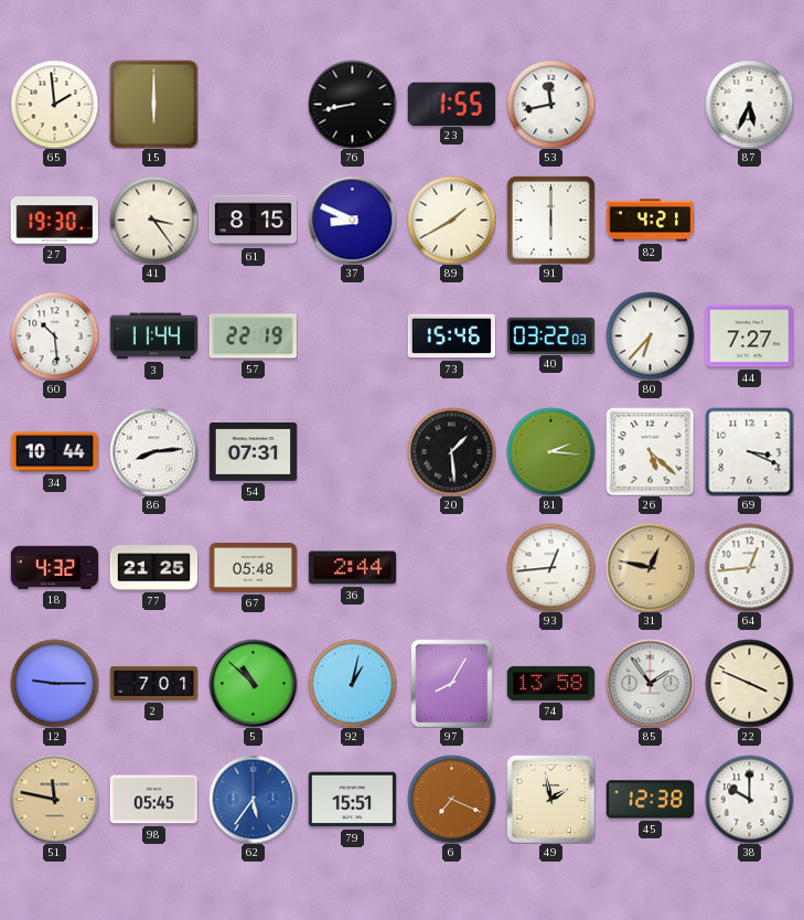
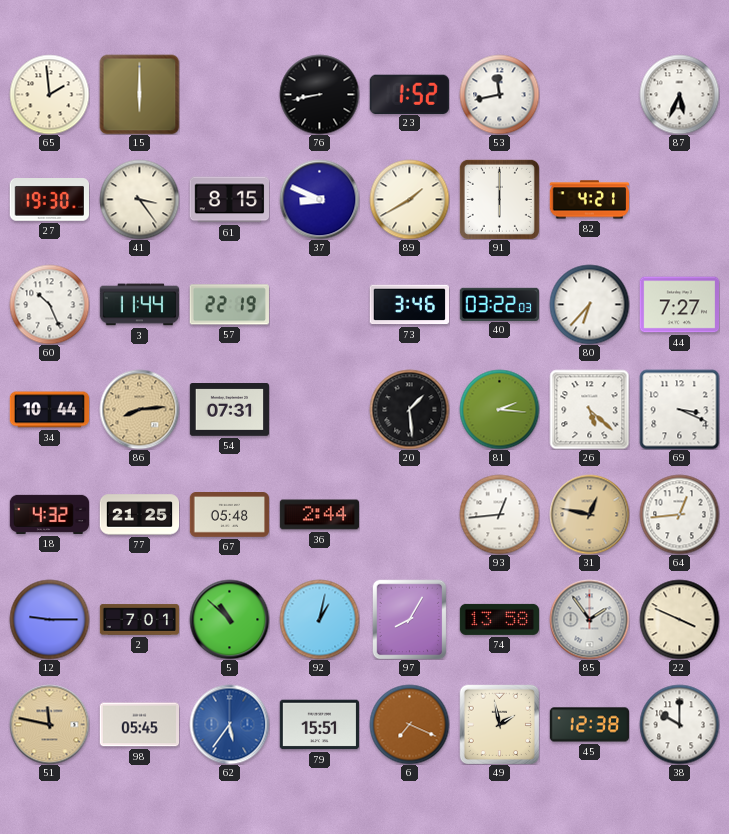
23: 1:55 -> 1:52
60: 10:29 -> 10:26
73: 15:46 -> 3:46
86 dial: white -> champagne
